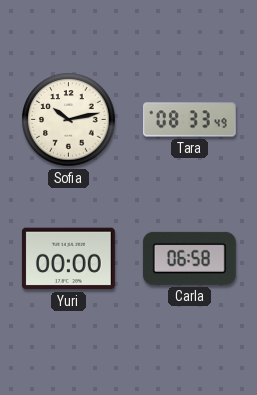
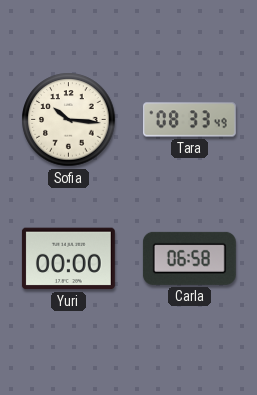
Sofia: 10:13 -> 10:16
